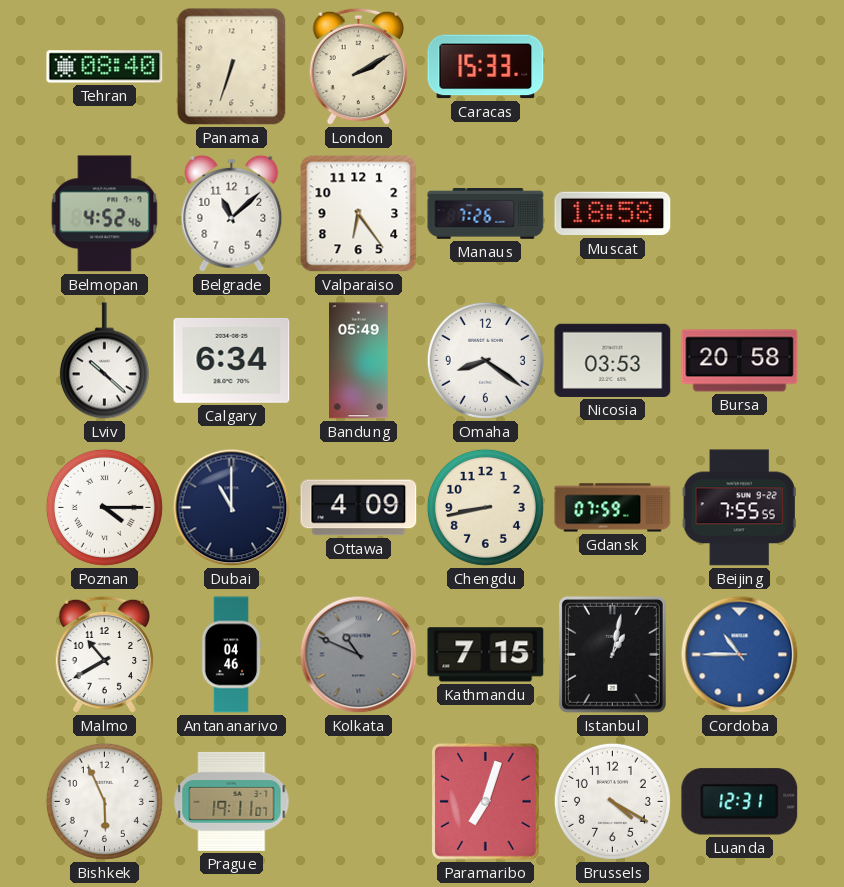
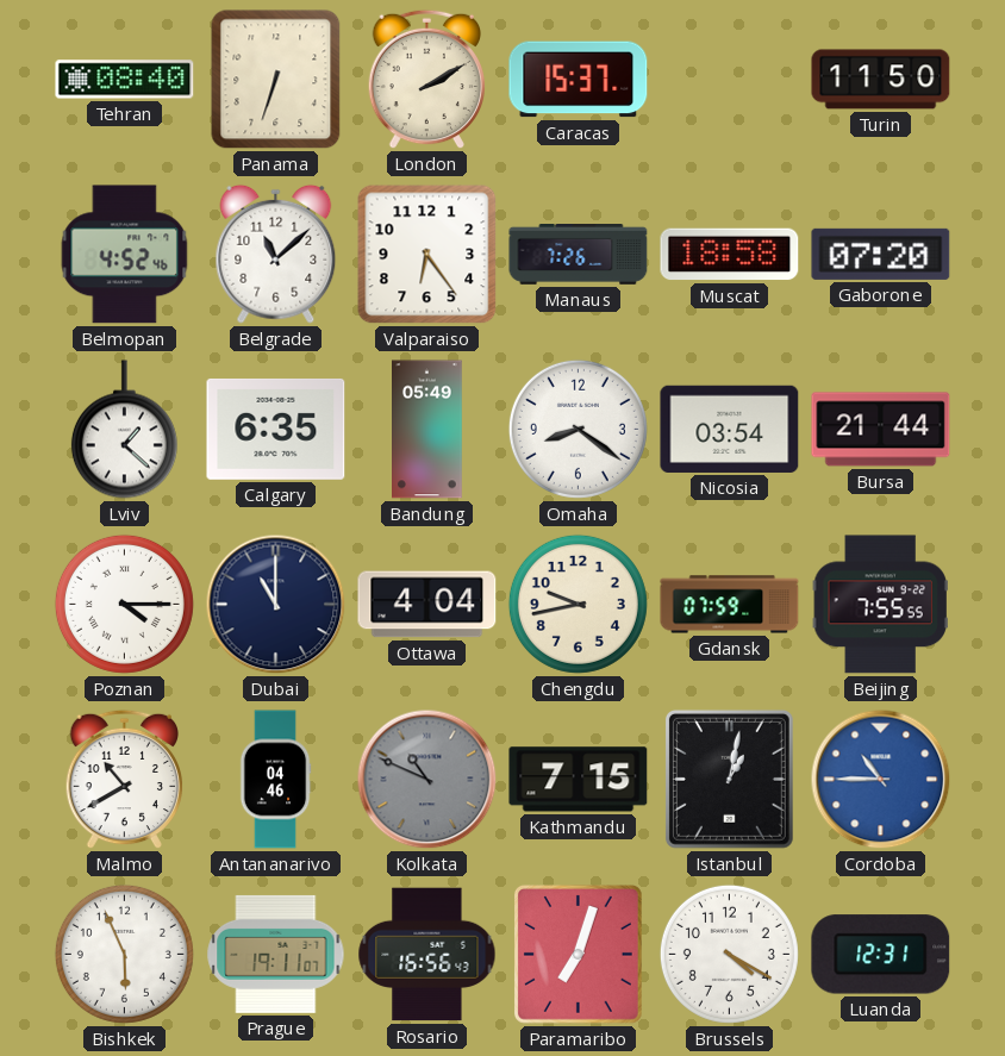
Caracas: 15:33 -> 15:37
Turin: none -> 11:50
Gaborone: none -> 07:20
Lviv: 10:22 -> 1:22
Calgary: 6:34 -> 6:35
Nicosia: 03:53 -> 03:54
Bursa: 20:58 -> 21:44
Ottawa: 4:09 -> 4:04
Chengdu: 8:43 -> 9:43
Rosario: none -> 16:56
